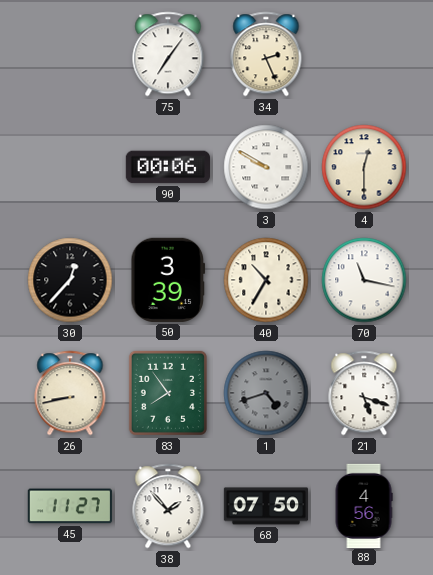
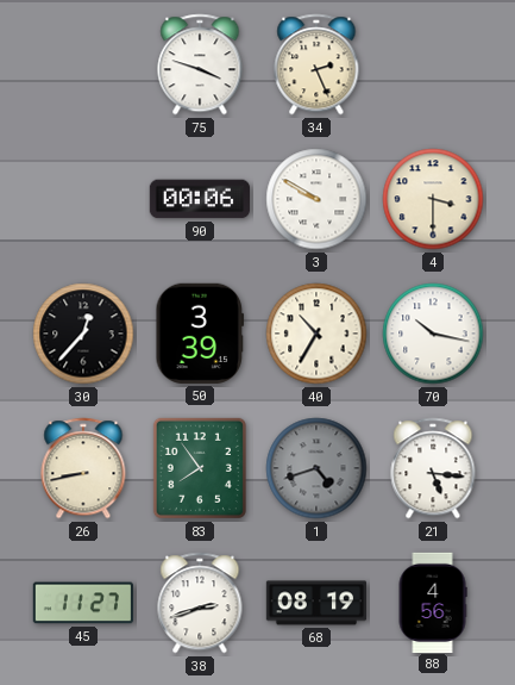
75: 7:06 -> 3:48
4: 12:30 -> 3:30
70: 11:17 -> 10:17
21: 5:18 -> 5:16
38: 1:53 -> 2:42
68: 07:50 -> 08:19
